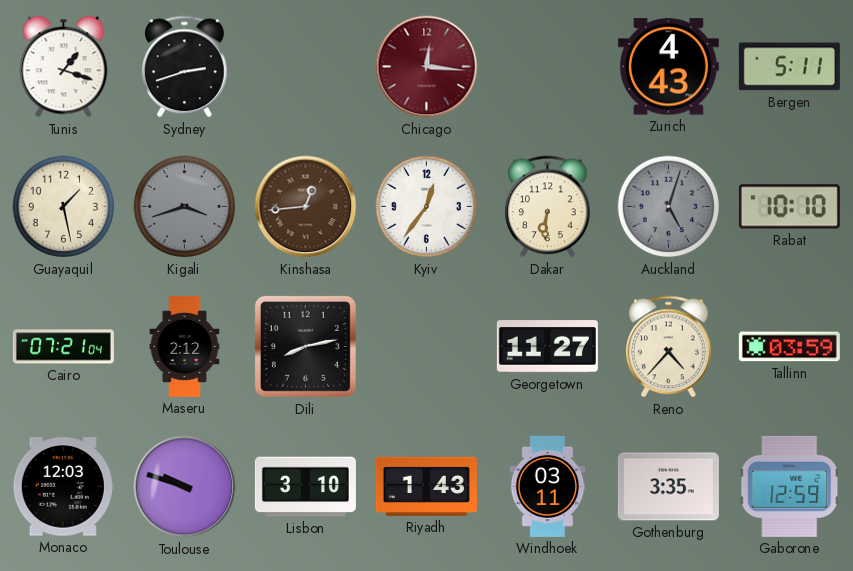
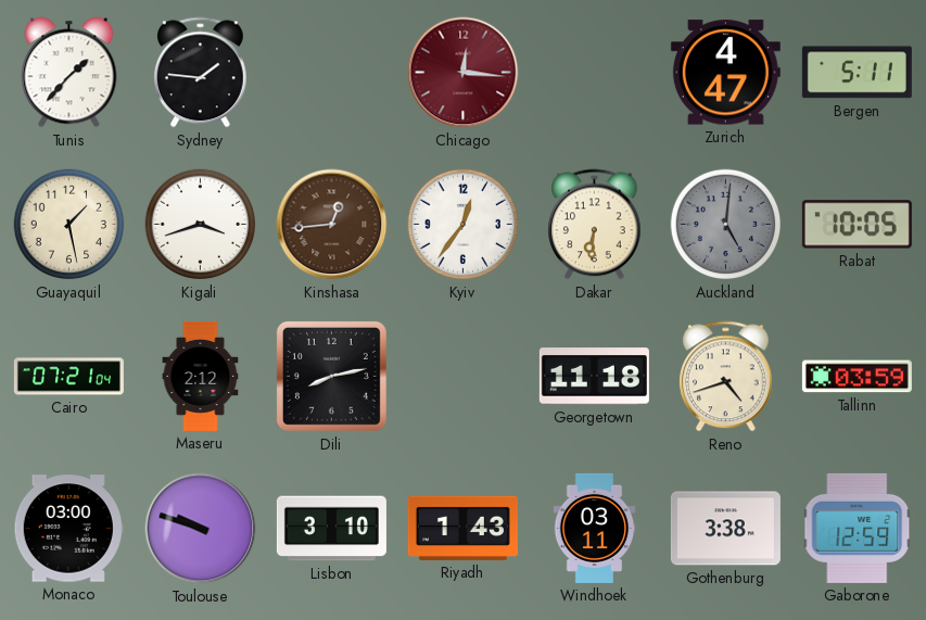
Tunis: 1:18 -> 1:37
Sydney: 2:42 -> 1:46
Zurich: 4:43 -> 4:47
Kigali dial: grey -> white
Auckland: 5:03 -> 5:01
Rabat: 10:10 -> 10:05
Georgetown: 11:27 -> 11:18
Reno: 4:37 -> 4:42
Monaco: 12:03 -> 03:00
Gothenburg: 3:35 -> 3:38
